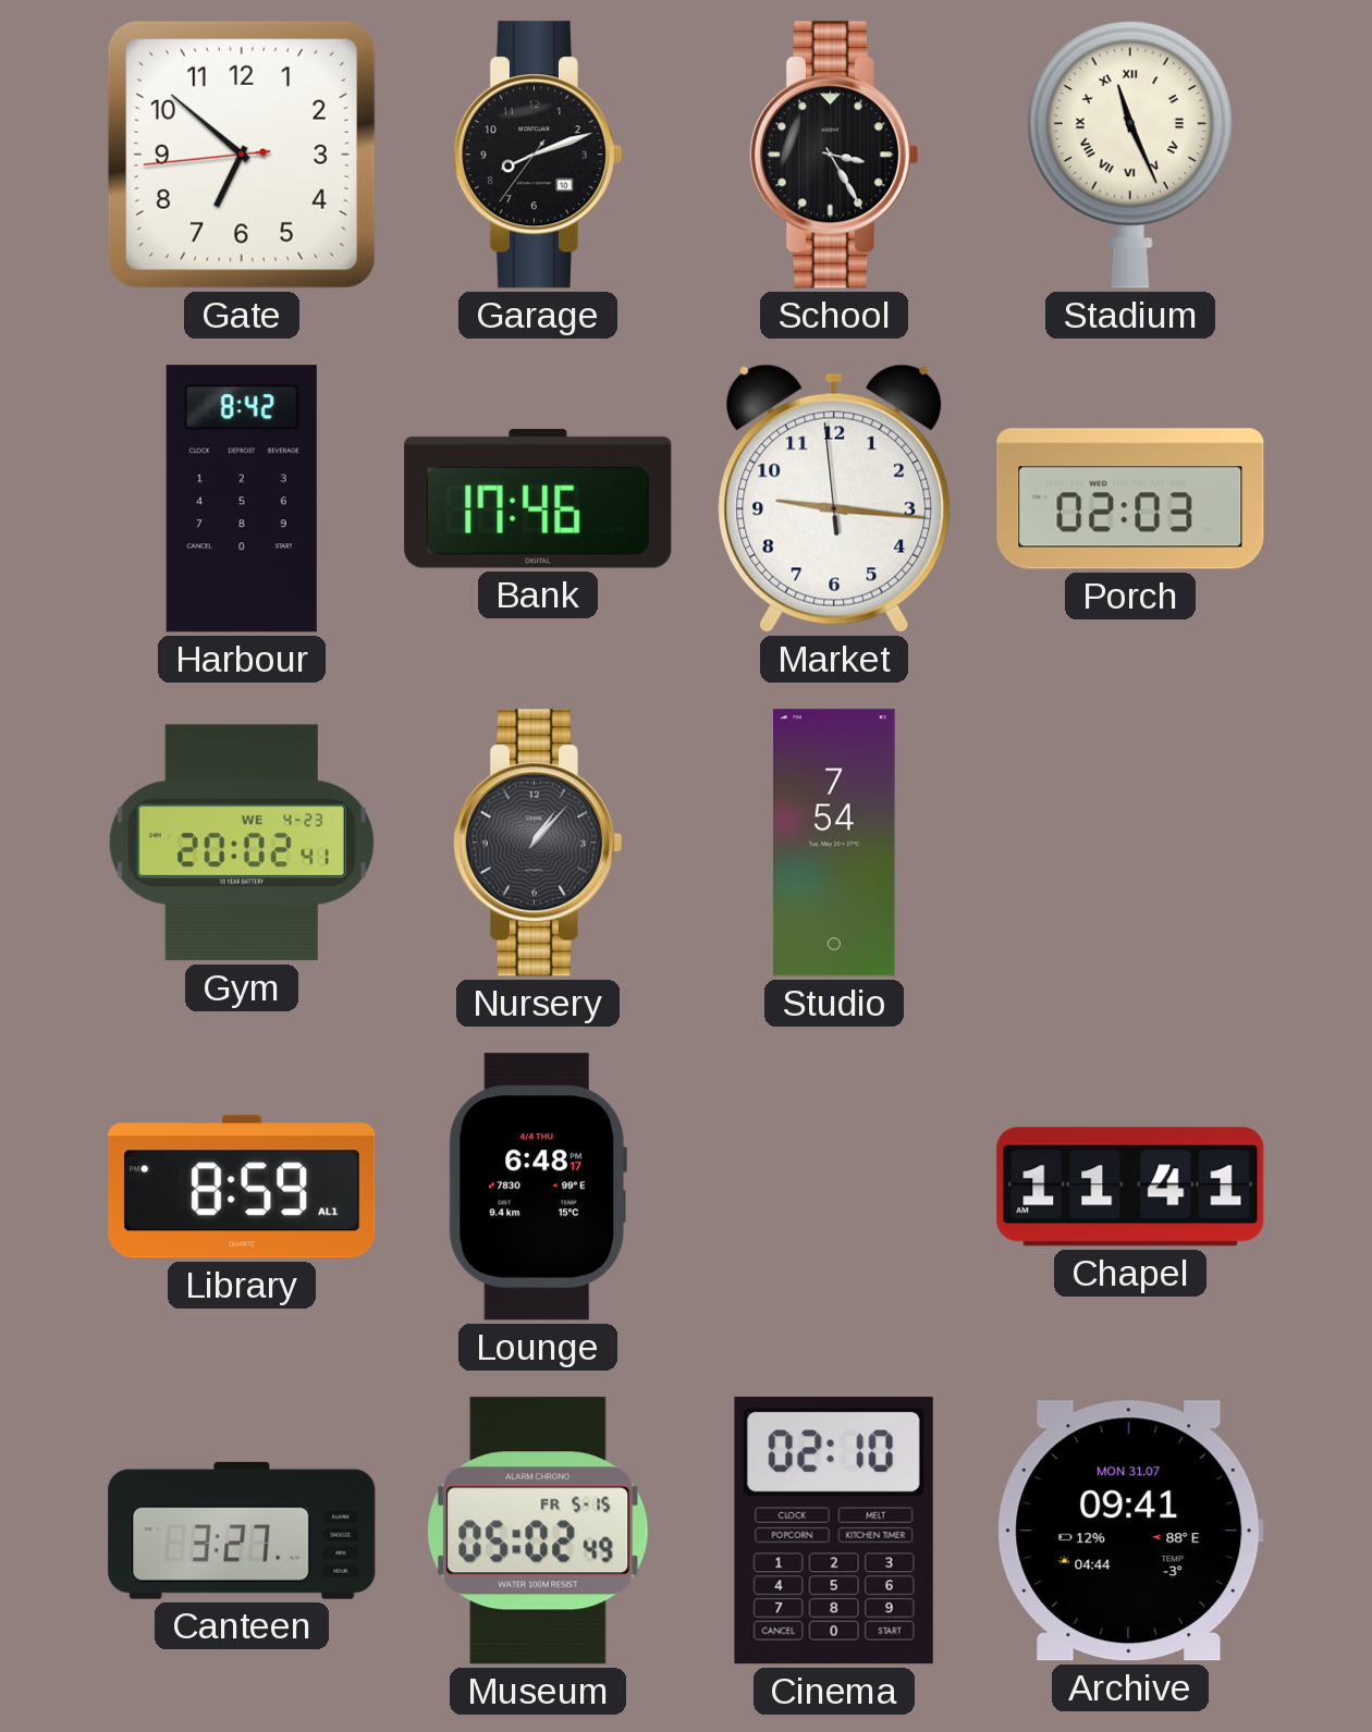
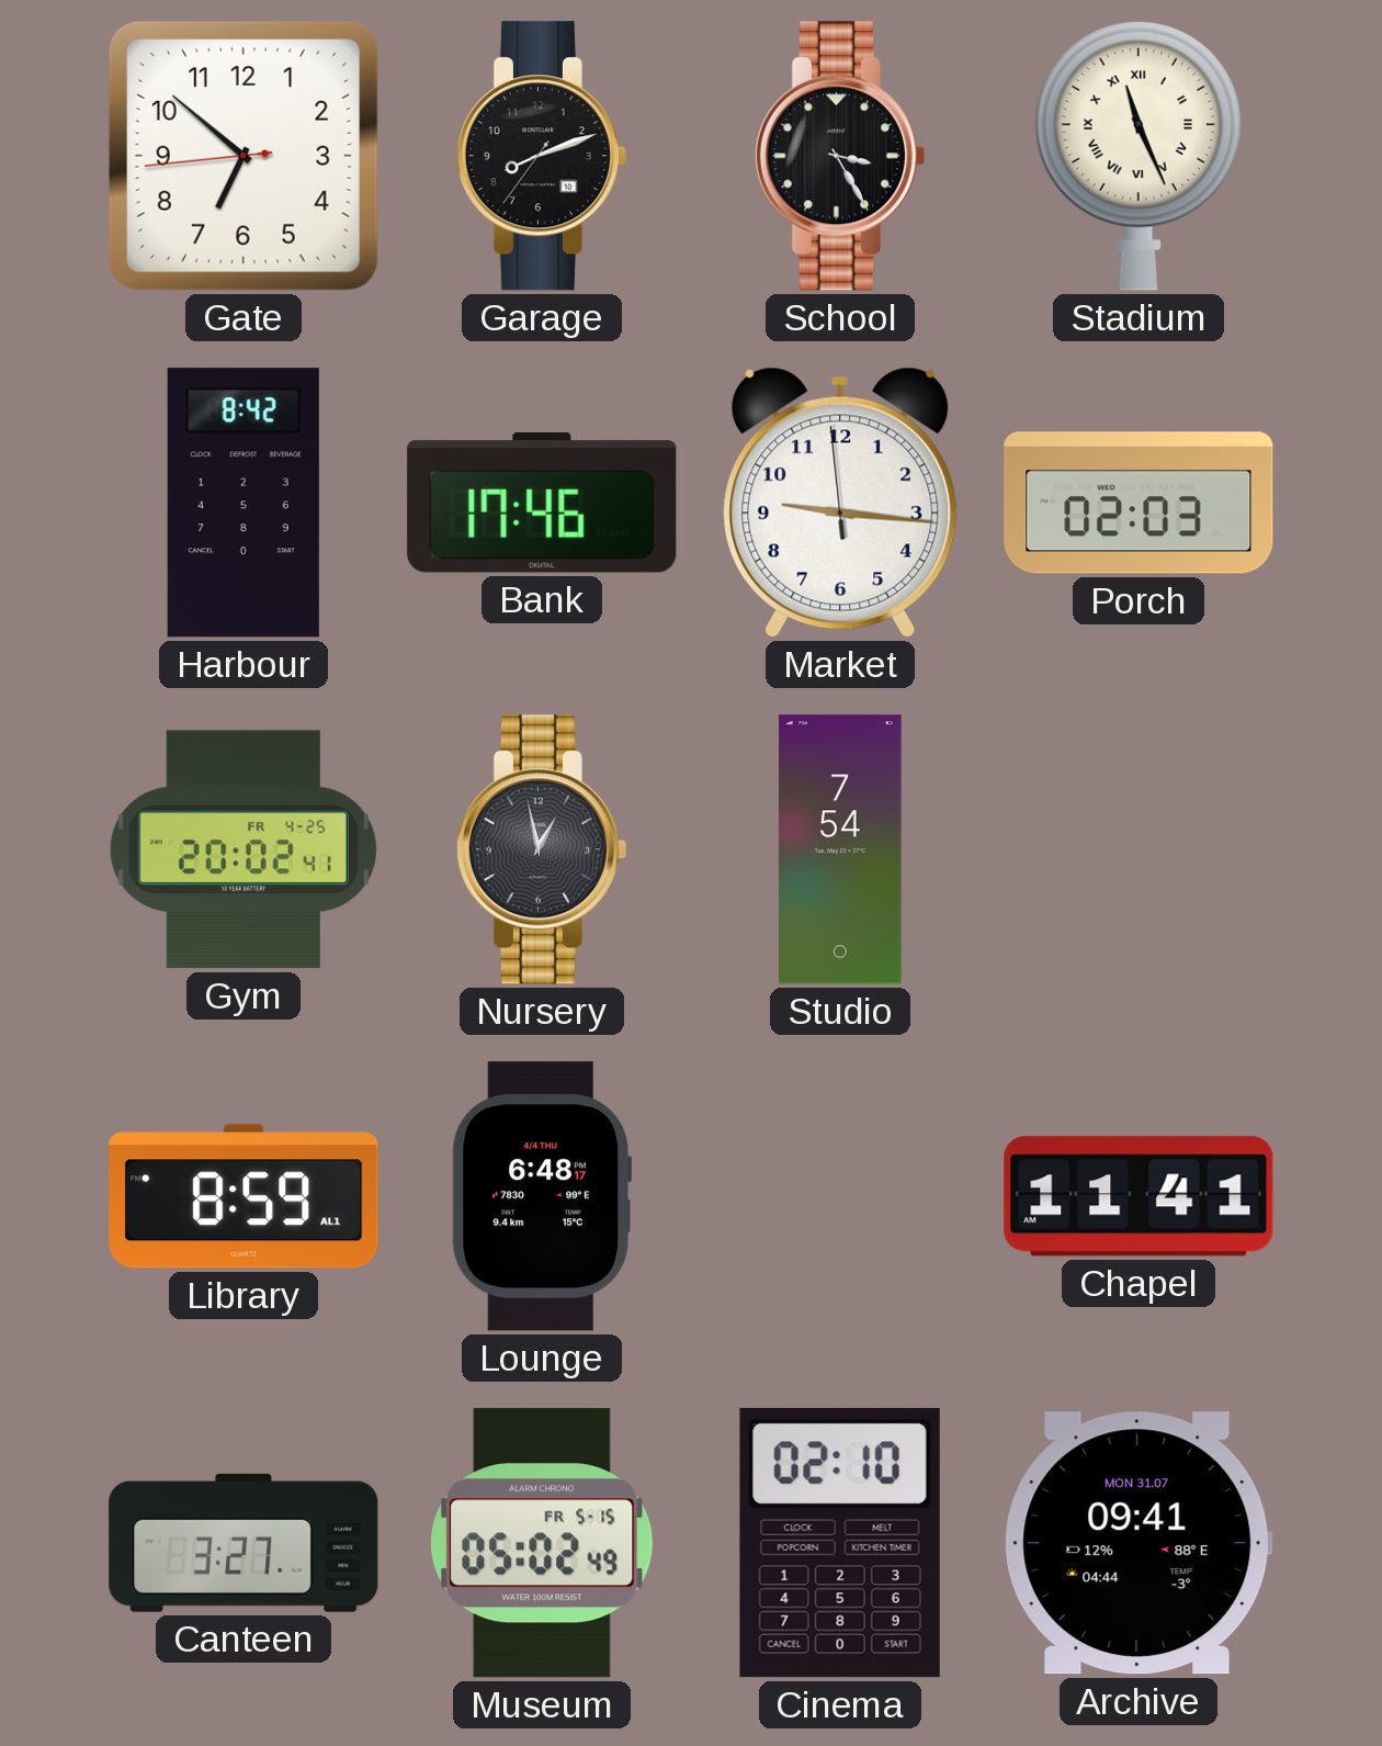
Gym date: WE 4-23 -> FR 4-25
Nursery: 1:07 -> 12:58
